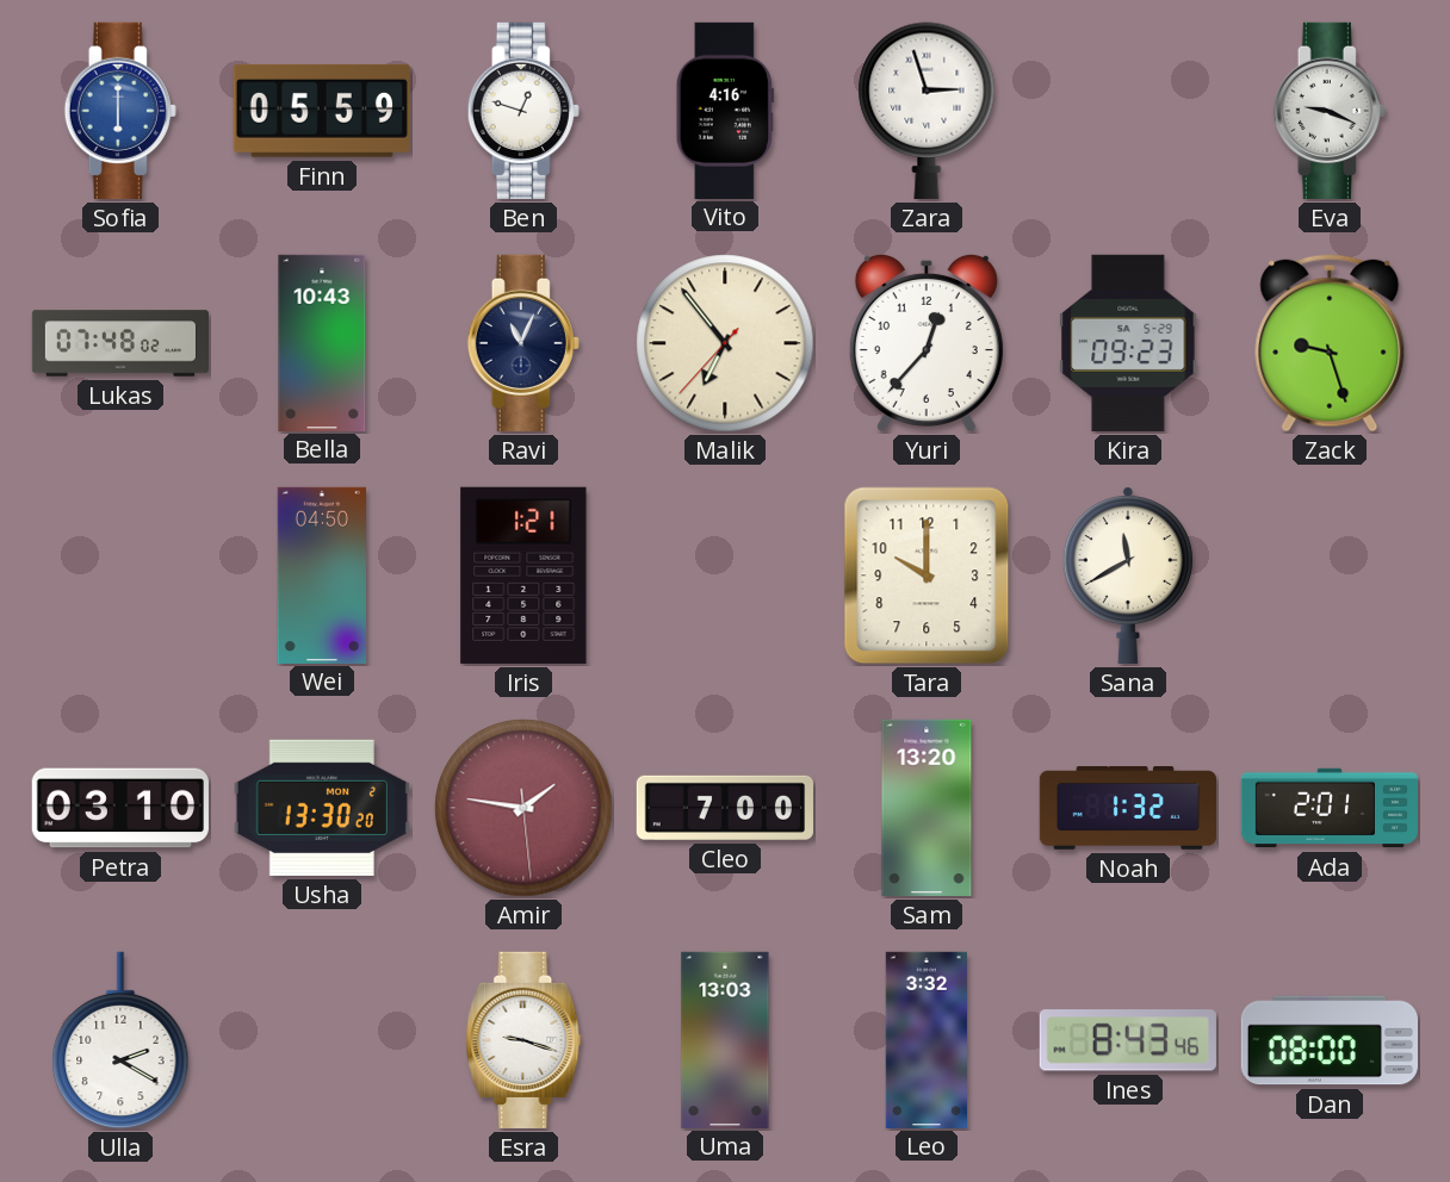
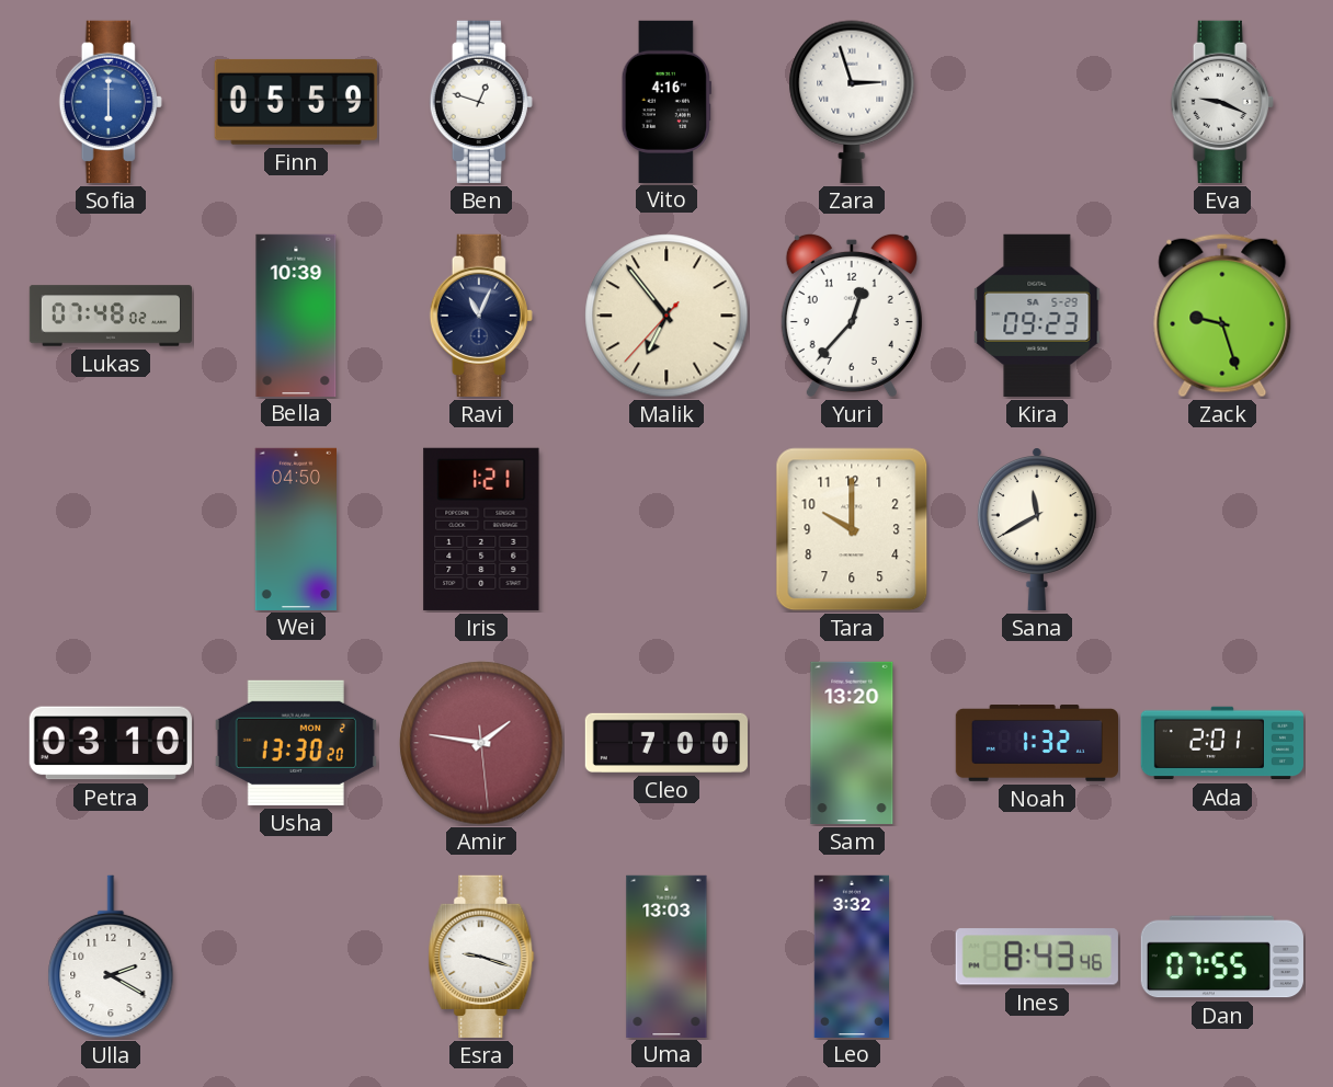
Bella: 10:43 -> 10:39
Dan: 08:00 -> 07:55
